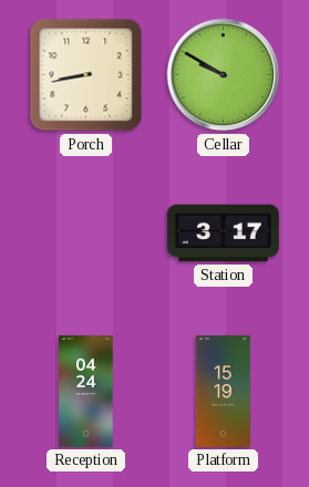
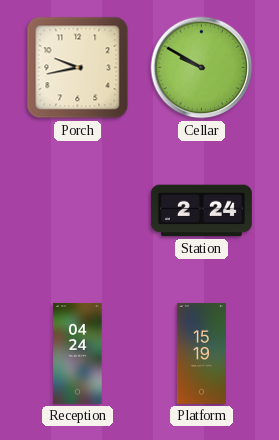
Porch: 8:43 -> 9:43
Station: 3:17 -> 2:24
